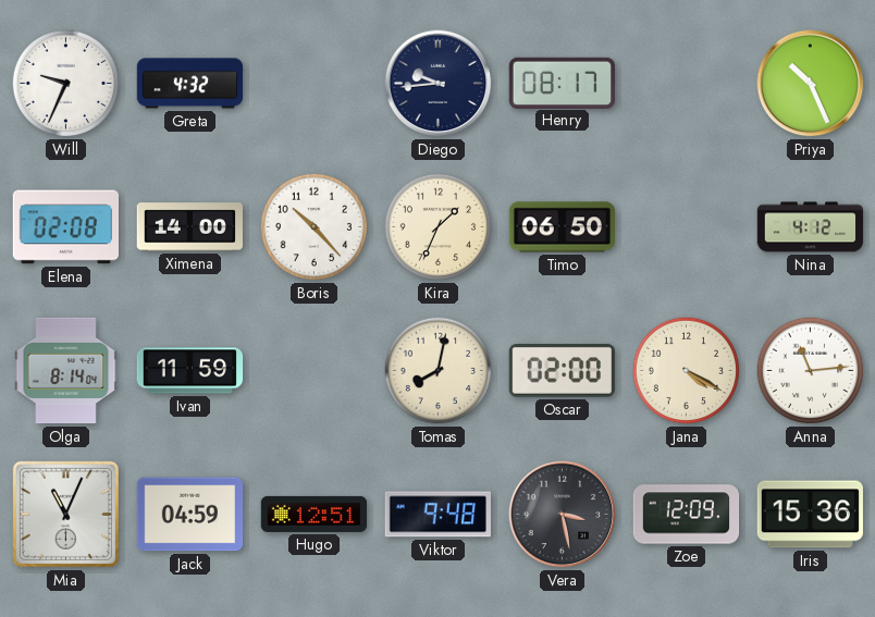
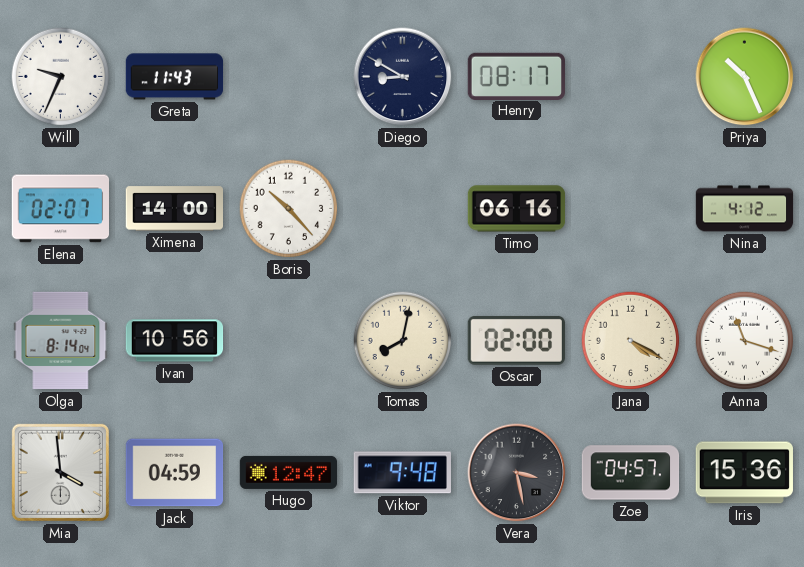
Greta: 4:32 -> 11:43
Diego: 9:44 -> 8:50
Elena: 02:08 -> 02:07
Kira: 1:34 -> none
Timo: 06:50 -> 06:16
Ivan: 11:59 -> 10:56
Anna: 11:14 -> 11:18
Mia: 11:04 -> 3:59
Hugo: 12:51 -> 12:47
Zoe: 12:09 -> 04:57
